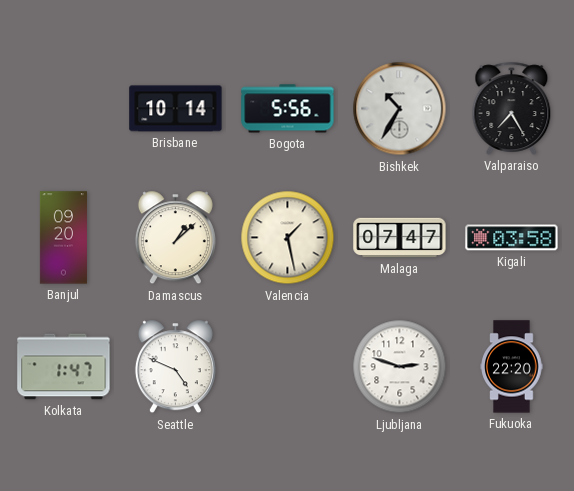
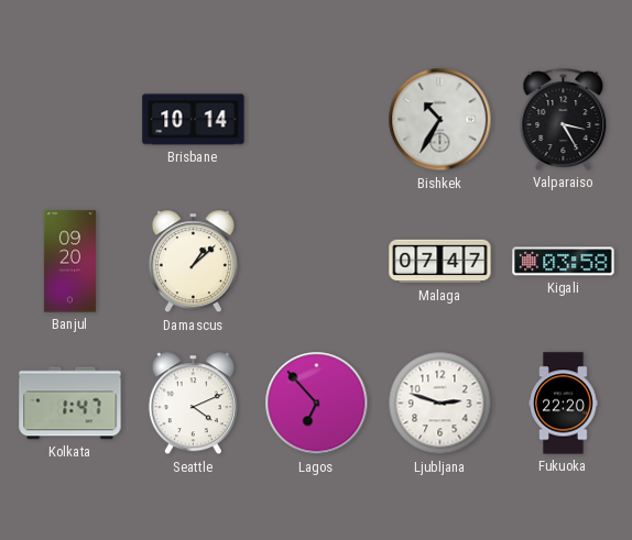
Bogota: 5:56 -> none
Valparaiso: 7:25 -> 3:25
Valencia: 1:28 -> none
Seattle: 4:49 -> 4:11
Lagos: none -> 6:53
